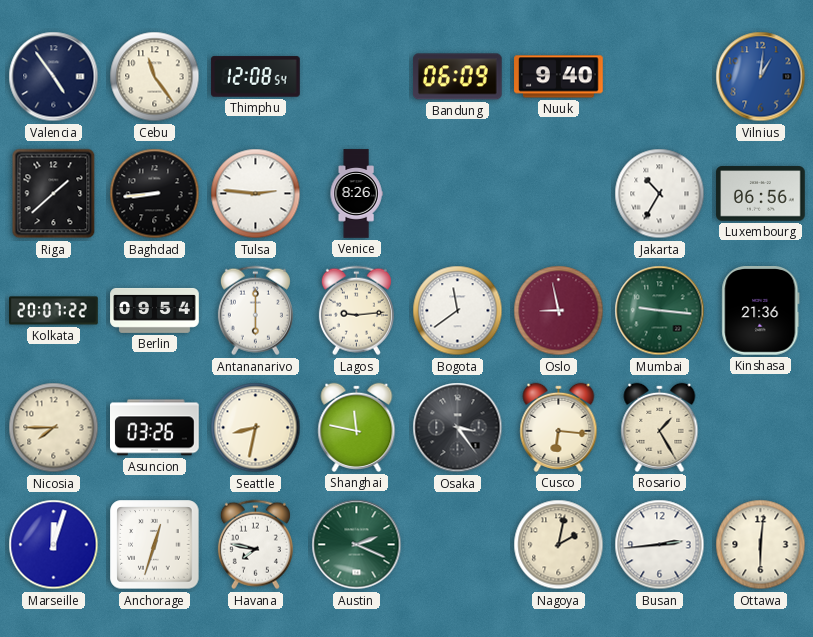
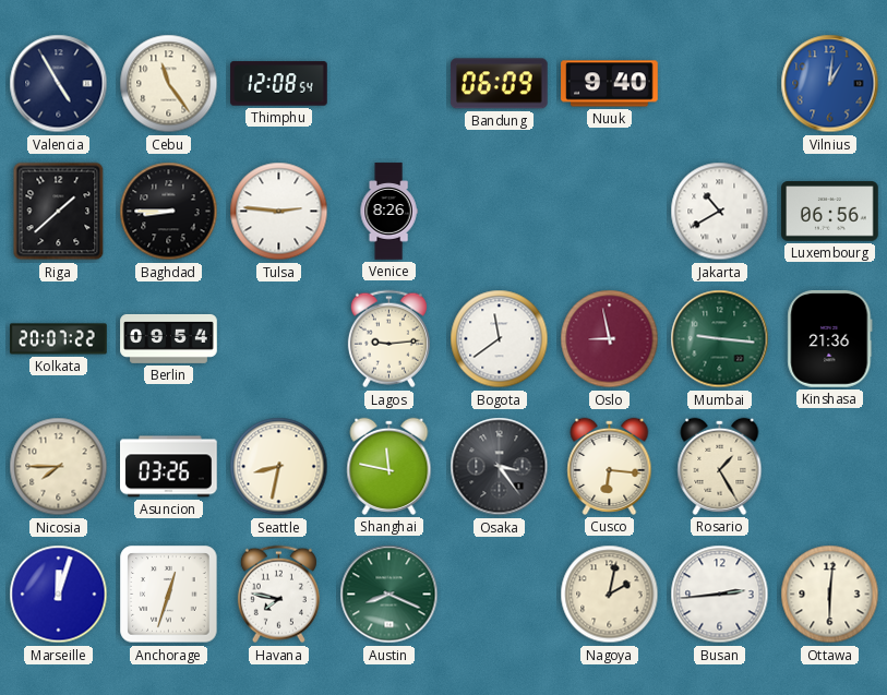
Valencia: 4:54 -> 4:55
Baghdad: 8:44 -> 8:45
Jakarta: 10:35 -> 10:40
Antananarivo: 6:00 -> none
Austin: 2:19 -> 8:19
